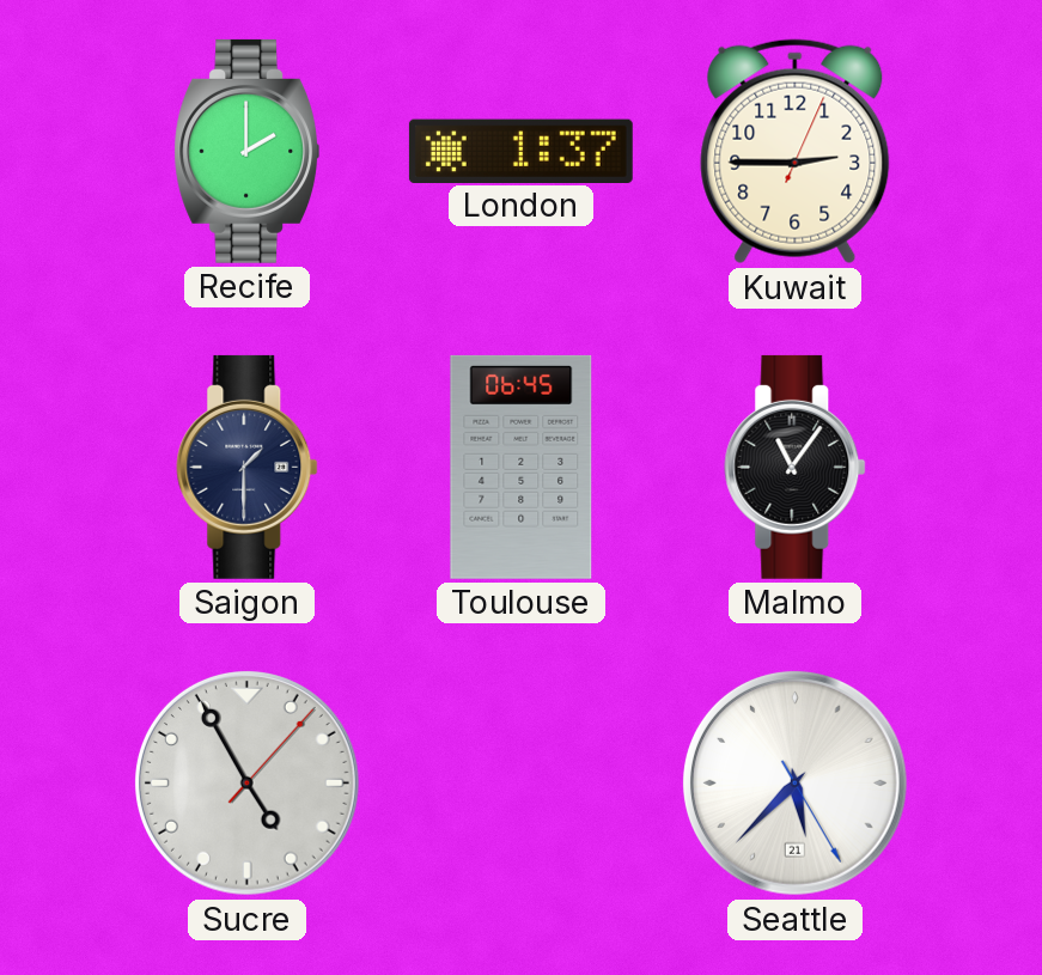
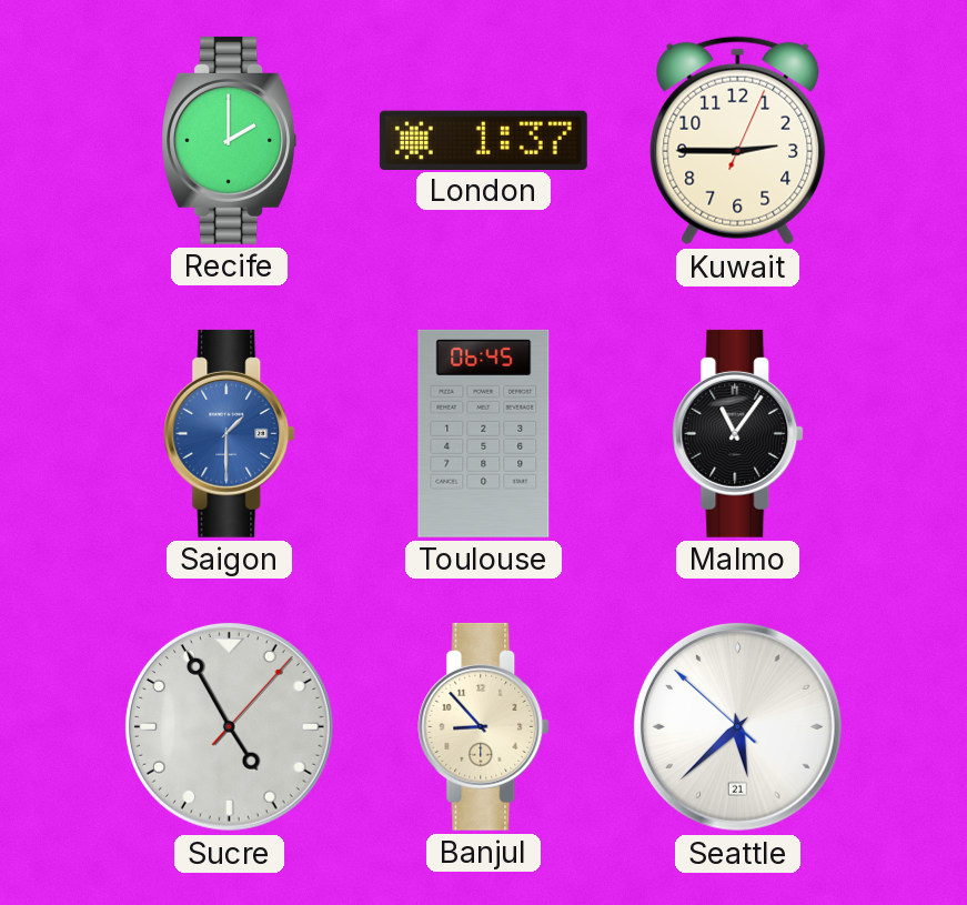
Saigon dial: navy -> blue
Banjul: none -> 8:53
Seattle: 5:37:25 -> 5:37:52
